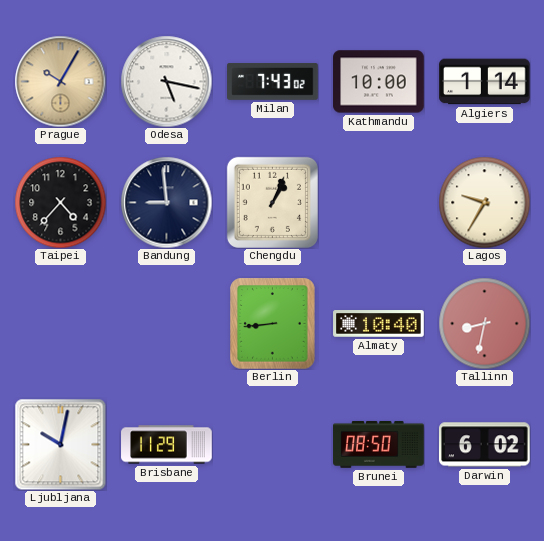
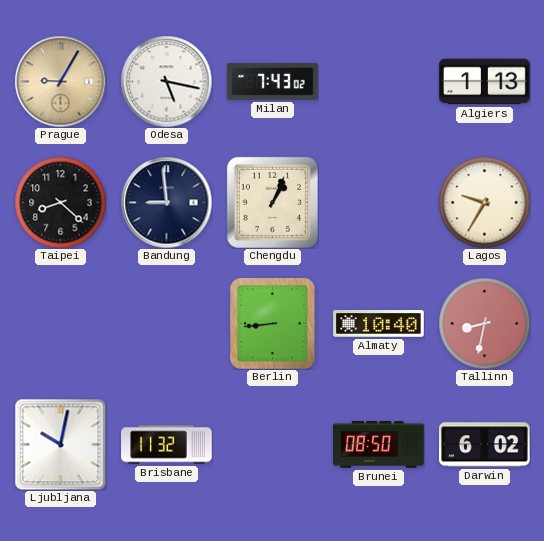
Prague: 10:05 -> 9:05
Kathmandu: 10:00 -> none
Algiers: 1:14 -> 1:13
Taipei: 4:37 -> 8:22
Brisbane: 11:29 -> 11:32
